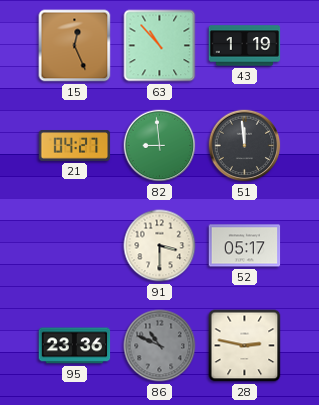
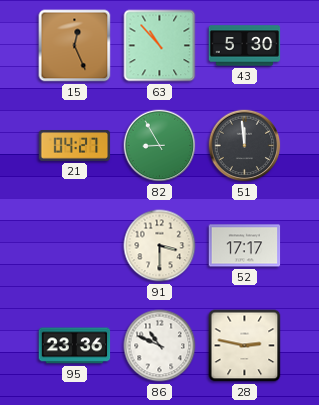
43: 1:19 -> 5:30
82: 8:59 -> 8:55
52: 05:17 -> 17:17
86 dial: grey -> white
